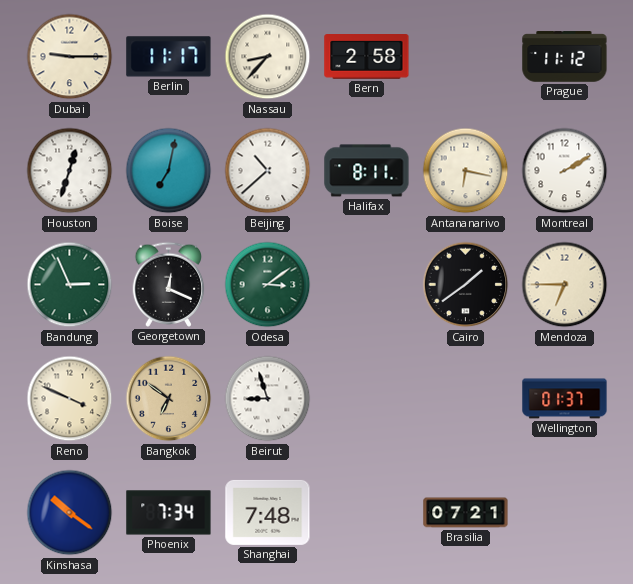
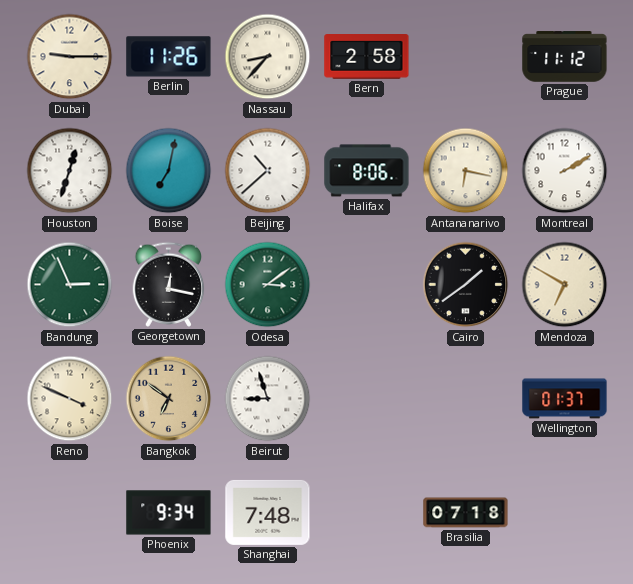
Berlin: 11:17 -> 11:26
Halifax: 8:11 -> 8:06
Georgetown: 12:19 -> 12:17
Mendoza: 6:45 -> 6:50
Kinshasa: 10:21 -> none
Phoenix: 7:34 -> 9:34
Brasilia: 07:21 -> 07:18
